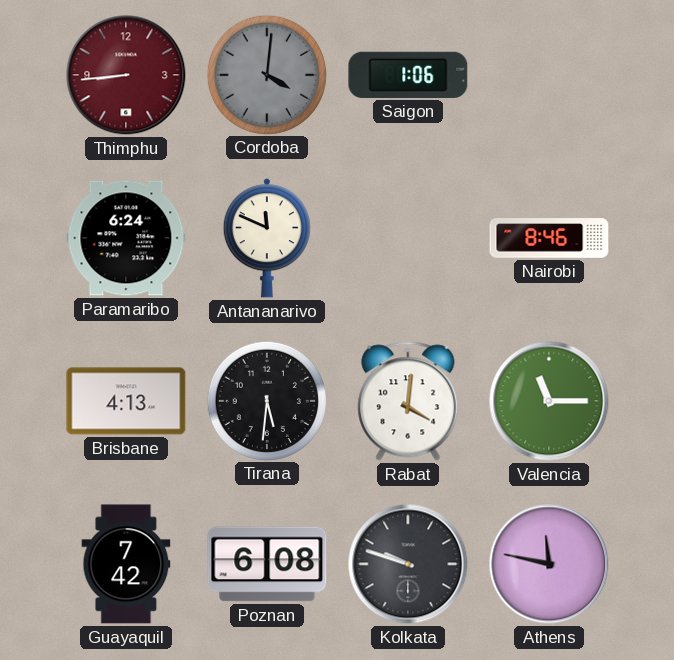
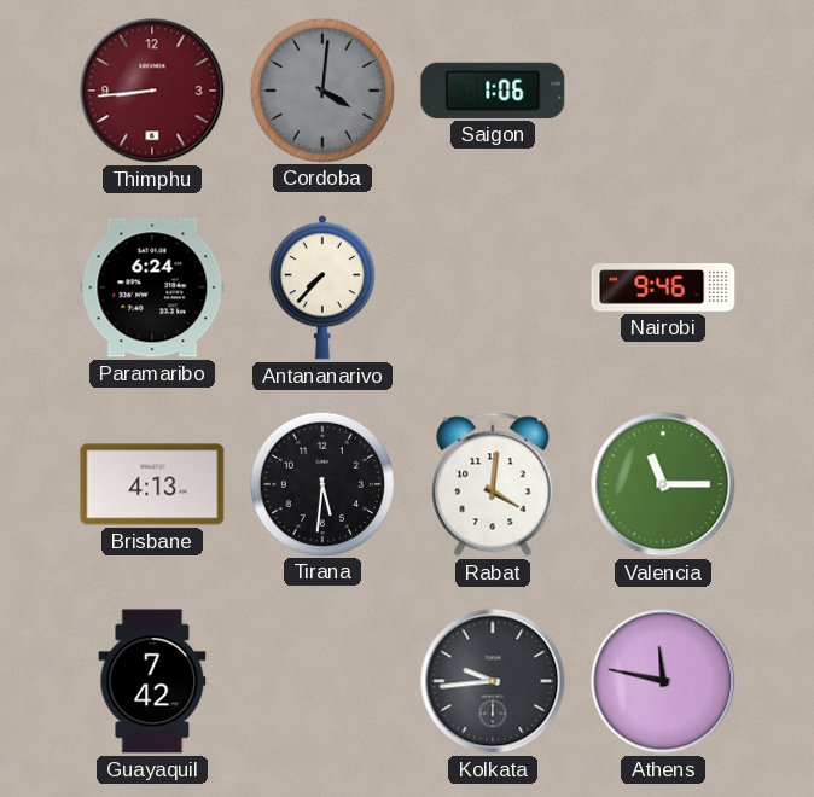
Antananarivo: 11:49 -> 7:37
Nairobi: 8:46 -> 9:46
Poznan: 6:08 -> none
Kolkata: 9:48 -> 9:44
